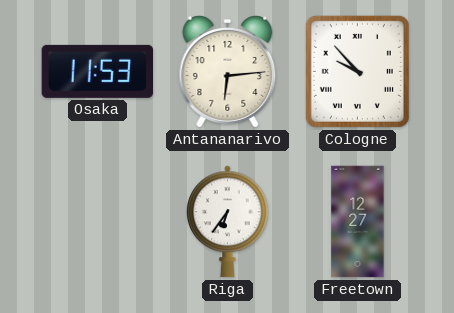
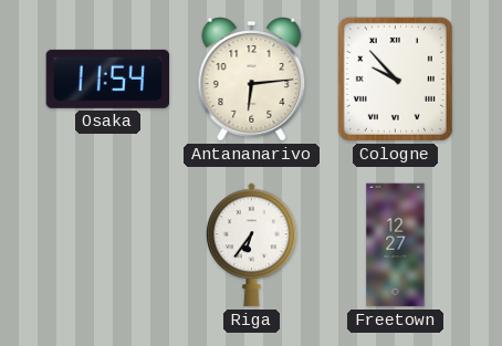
Osaka: 11:53 -> 11:54
